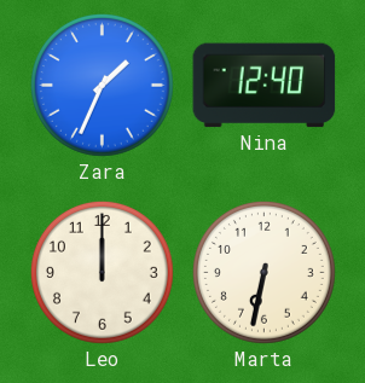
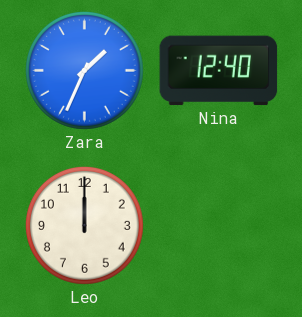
Marta: 6:32 -> none
